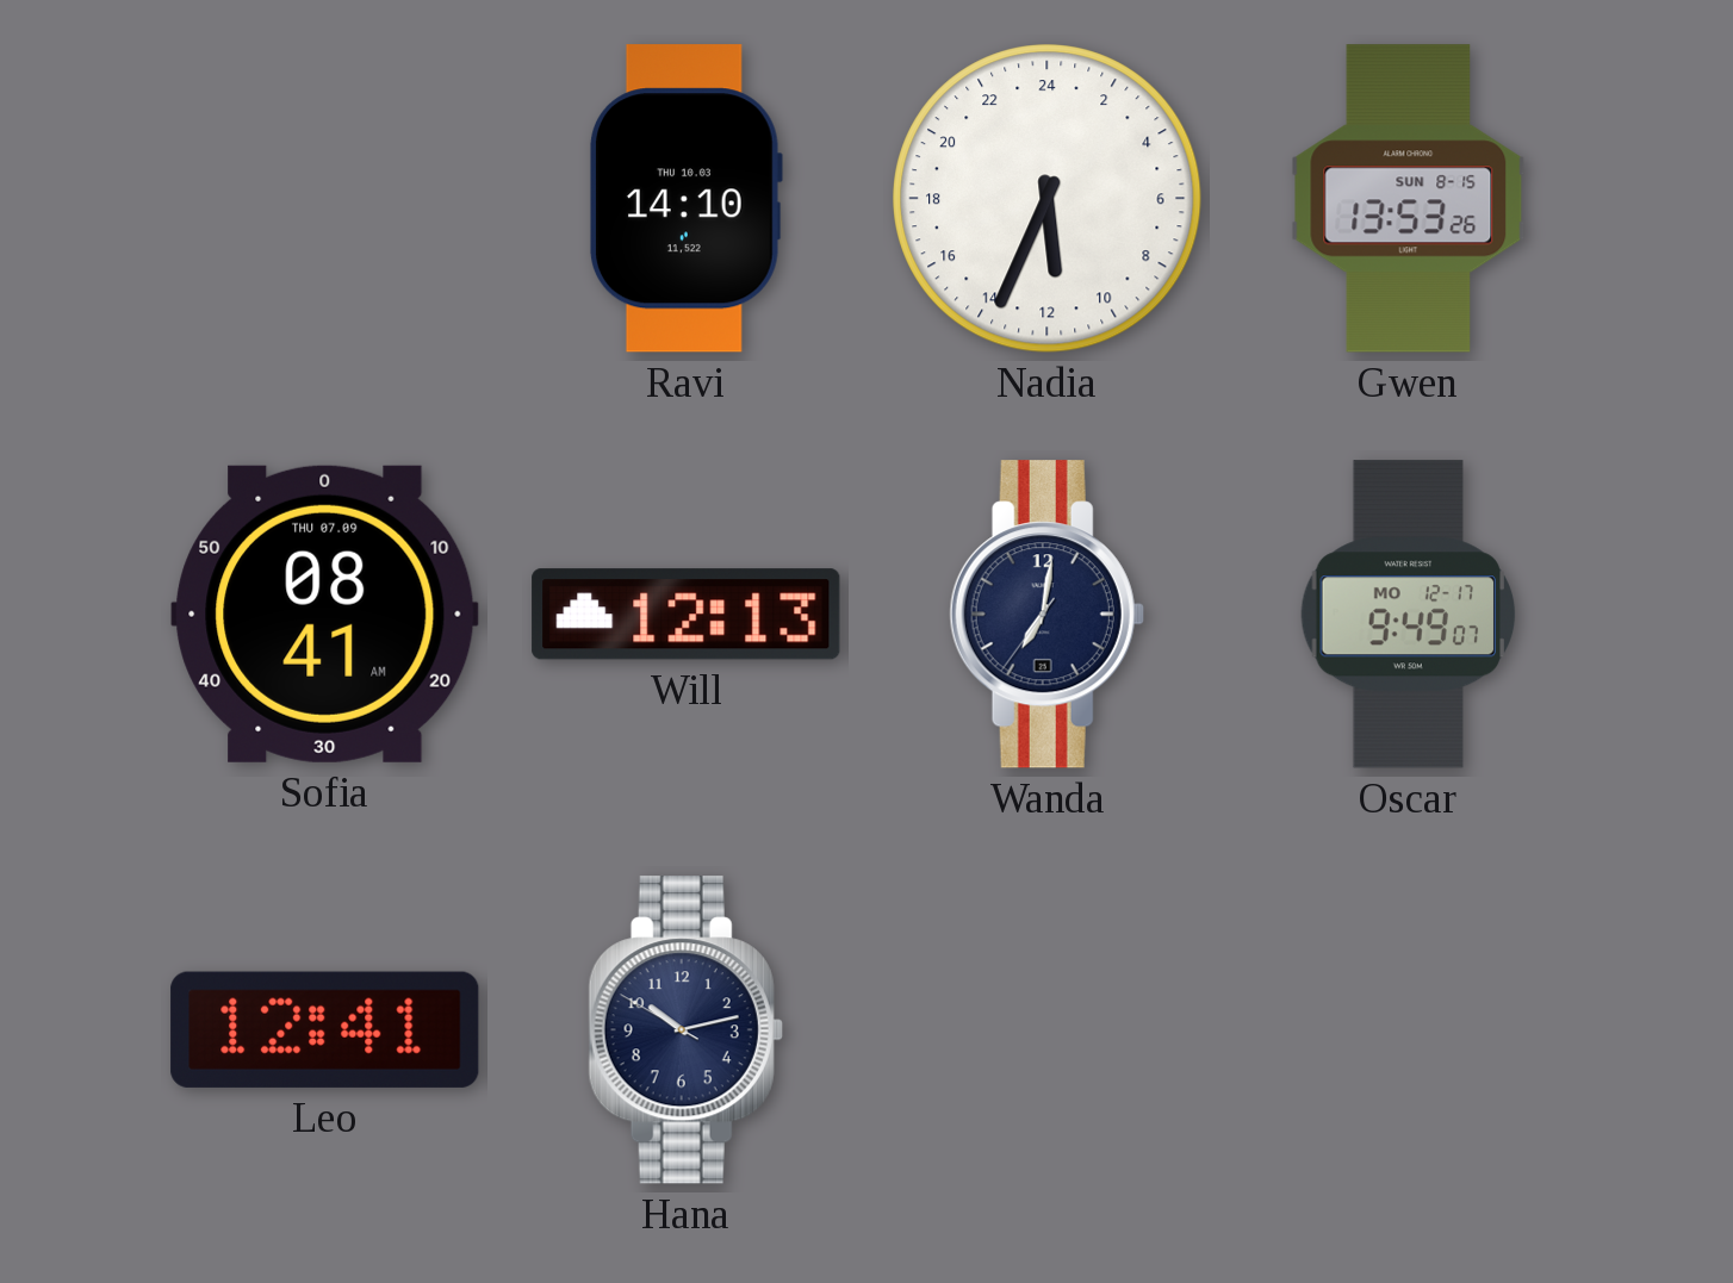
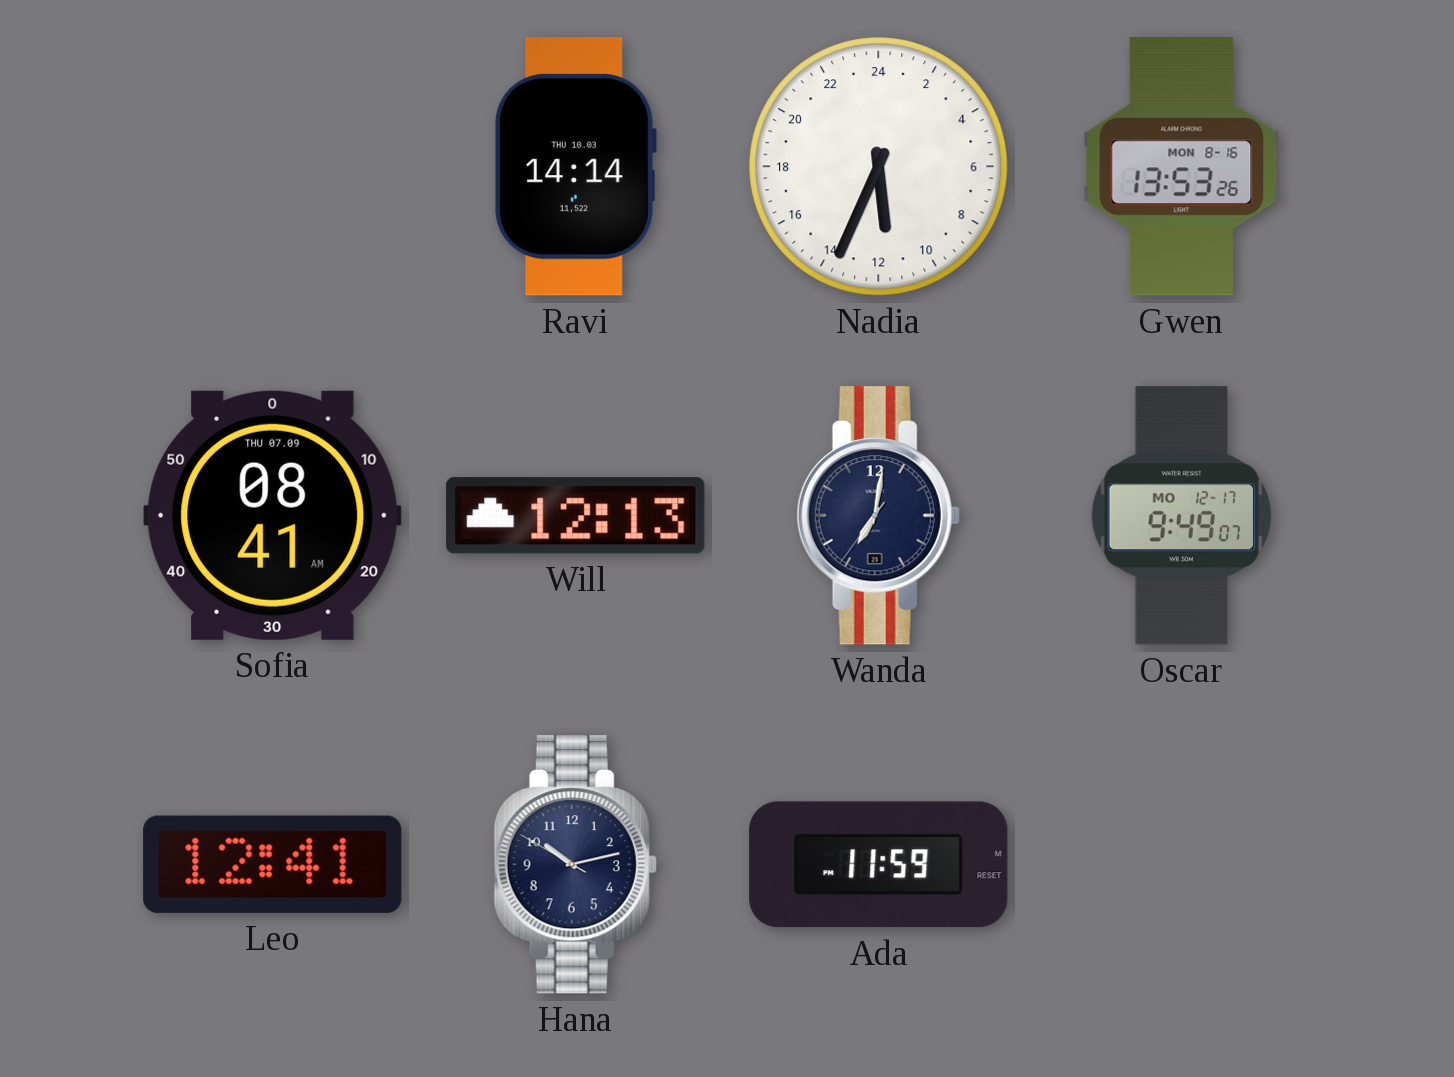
Ravi: 14:10 -> 14:14
Gwen date: SUN 8-15 -> MON 8-16
Ada: none -> 11:59
